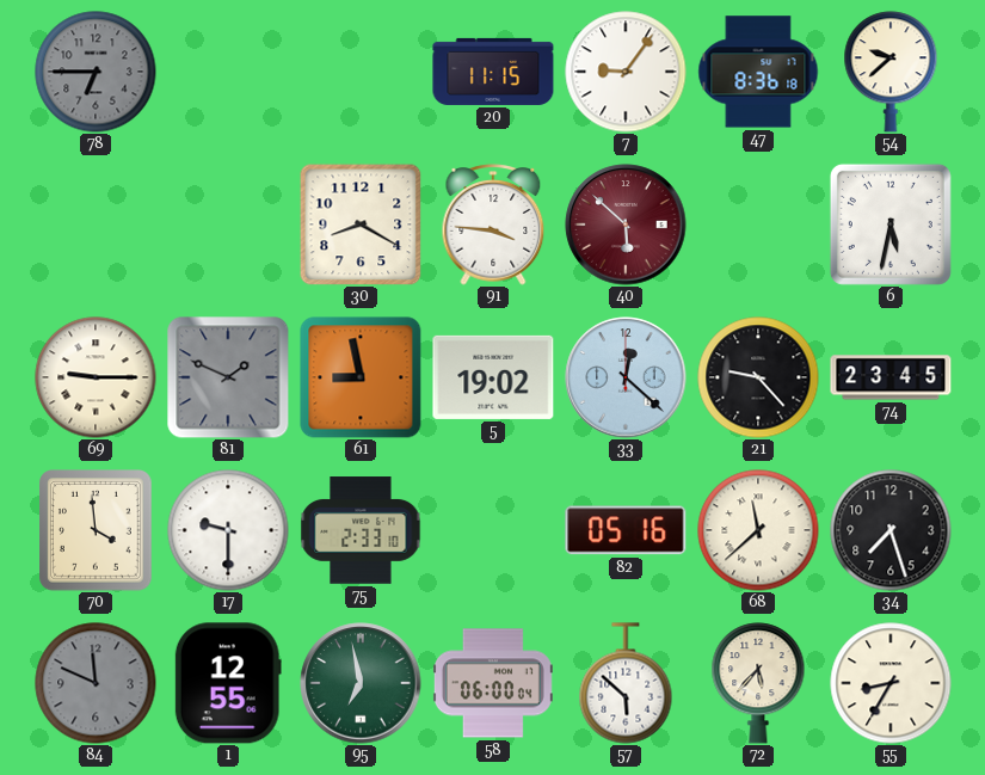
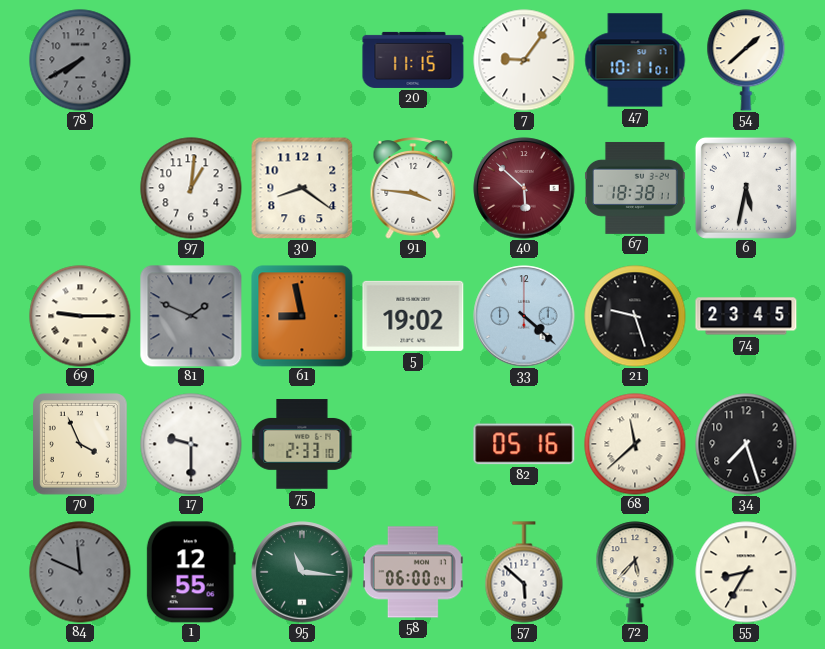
78: 6:45 -> 7:40
47: 8:36 -> 10:11
54: 9:38 -> 1:38
97: none -> 1:01
30: 8:20 -> 8:21
67: none -> 18:38
33: 12:22 -> 4:22
21: 9:23 -> 9:27
70: 3:59 -> 3:56
95: 6:58 -> 11:16
